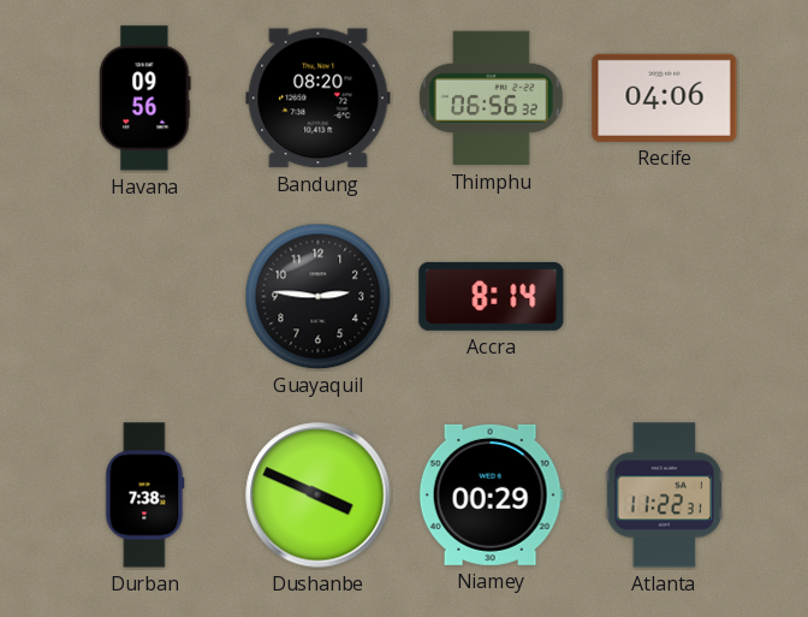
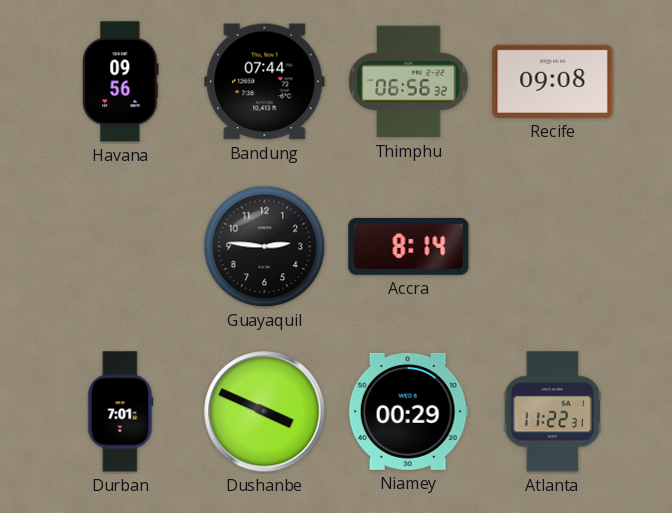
Bandung: 08:20 -> 07:44
Recife: 04:06 -> 09:08
Durban: 7:38 -> 7:01
